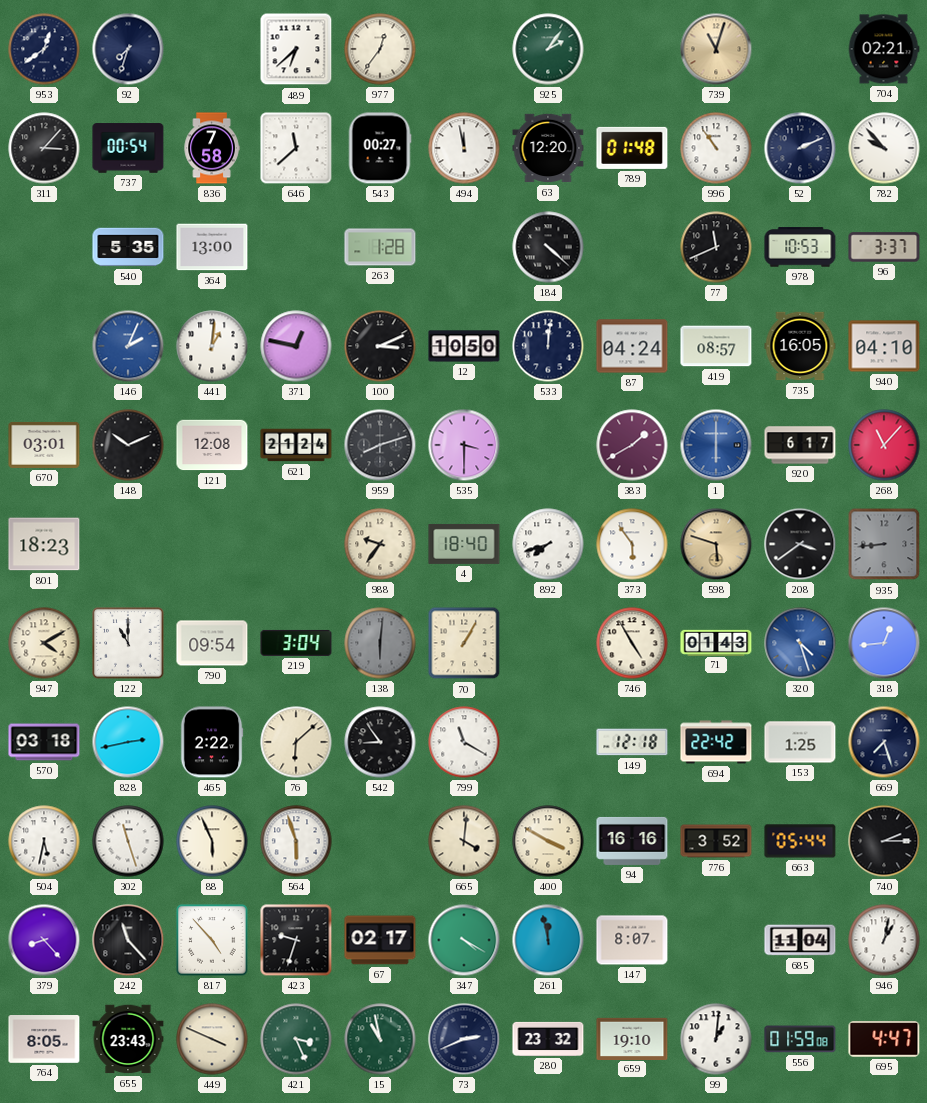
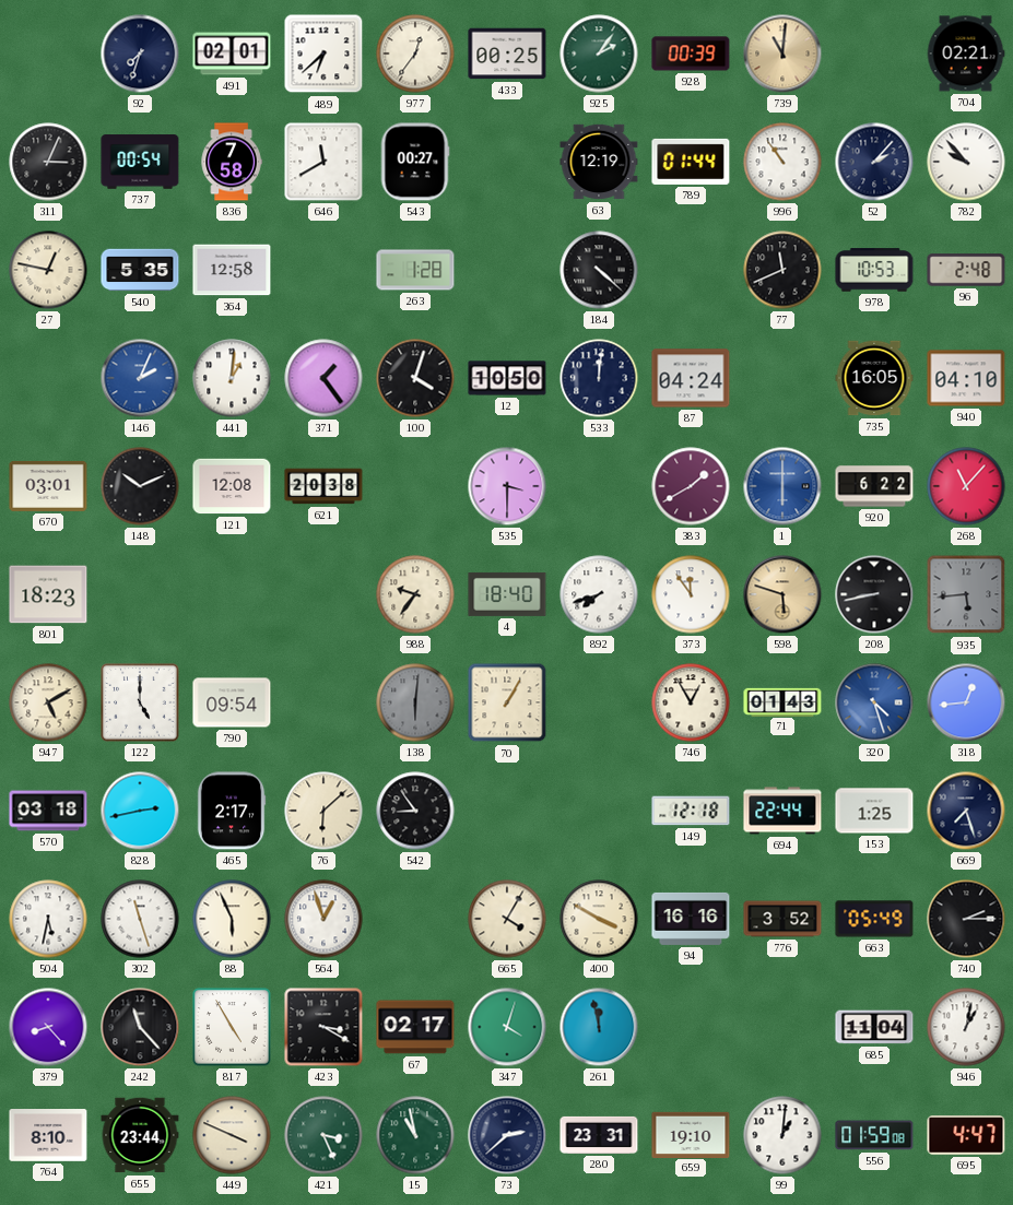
953: 12:39 -> none
491: none -> 02:01
433: none -> 00:25
928: none -> 00:39
739: 11:03 -> 11:01
311: 3:07 -> 3:04
646: 11:38 -> 11:40
494: 11:58 -> none
63: 12:20 -> 12:19
789: 01:48 -> 01:44
52: 2:11 -> 2:07
27: none -> 12:47
364: 13:00 -> 12:58
96: 3:37 -> 2:48
371: 12:47 -> 1:24
100: 3:11 -> 4:03
419: 08:57 -> none
621: 21:24 -> 20:38
959: 8:12 -> none
920: 6:17 -> 6:22
373: 5:54 -> 11:54
208: 3:39 -> 8:43
935: 8:44 -> 5:44
947: 4:10 -> 5:10
122: 11:00 -> 5:00
219: 3:04 -> none
746: 4:55 -> 12:55
465: 2:22 -> 2:17
799: 11:20 -> none
694: 22:42 -> 22:44
564: 5:57 -> 12:57
665: 4:01 -> 4:05
663: 05:44 -> 05:49
817: 4:53 -> 4:55
423: 9:33 -> 3:20
347: 4:20 -> 4:03
147: 8:07 -> none
764: 8:05 -> 8:10
655: 23:43 -> 23:44
73: 2:41 -> 2:38
280: 23:32 -> 23:31
